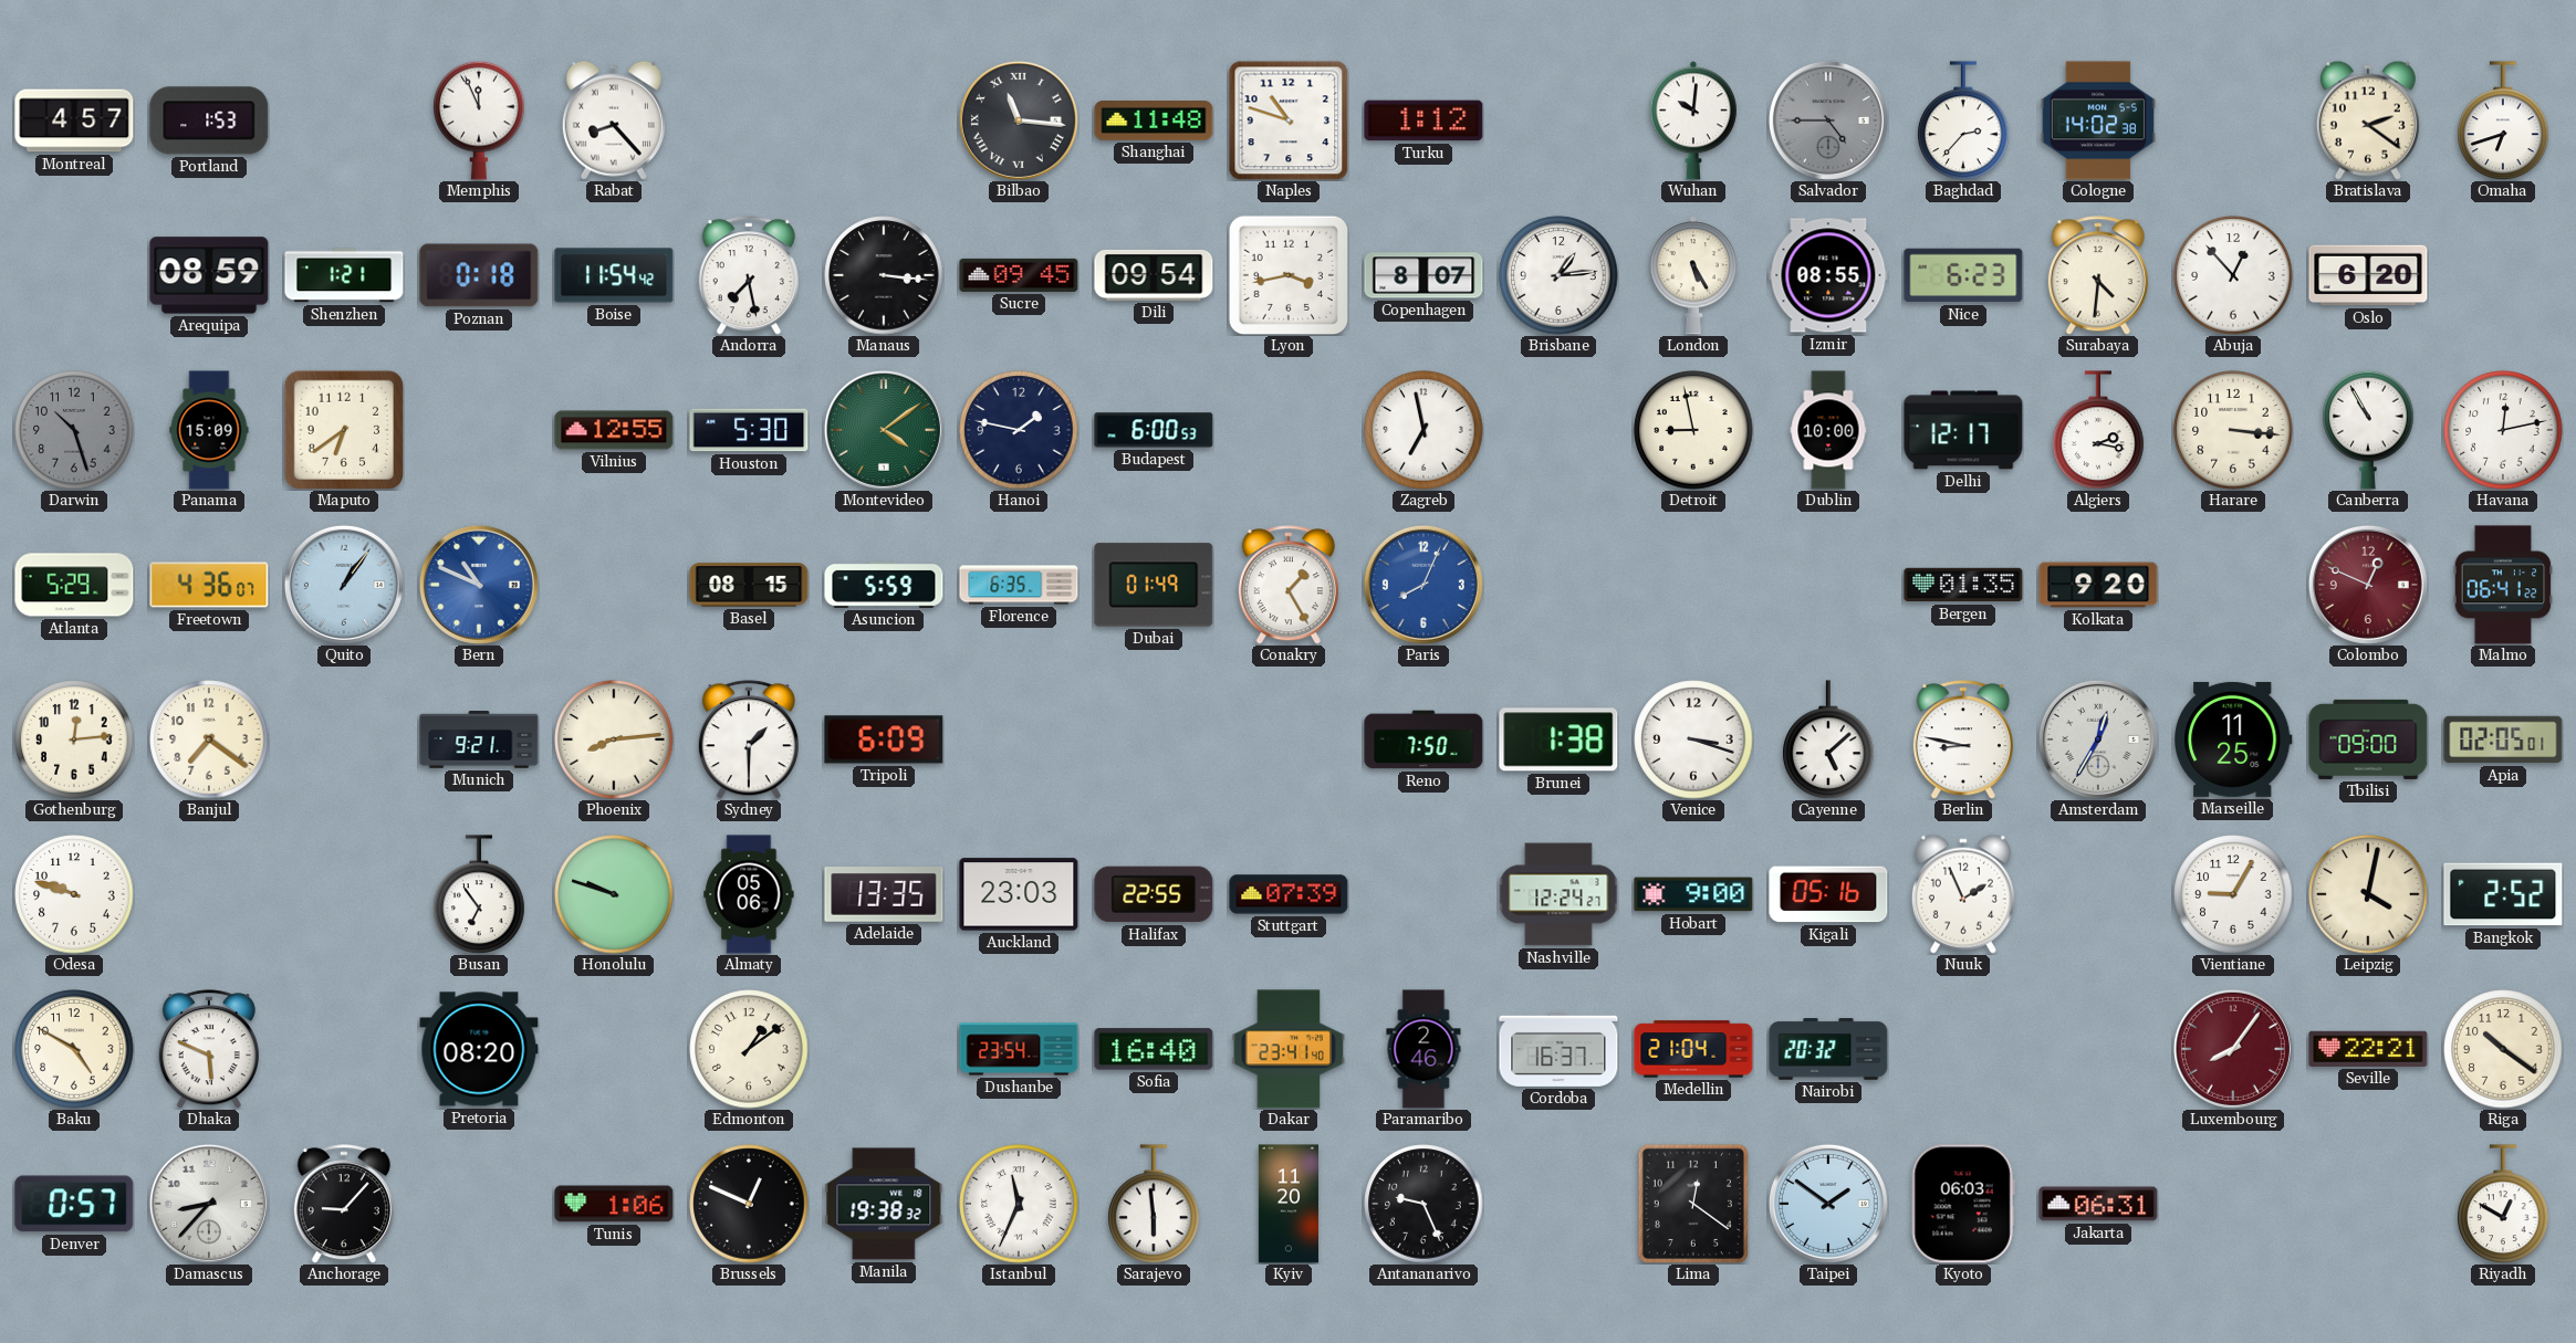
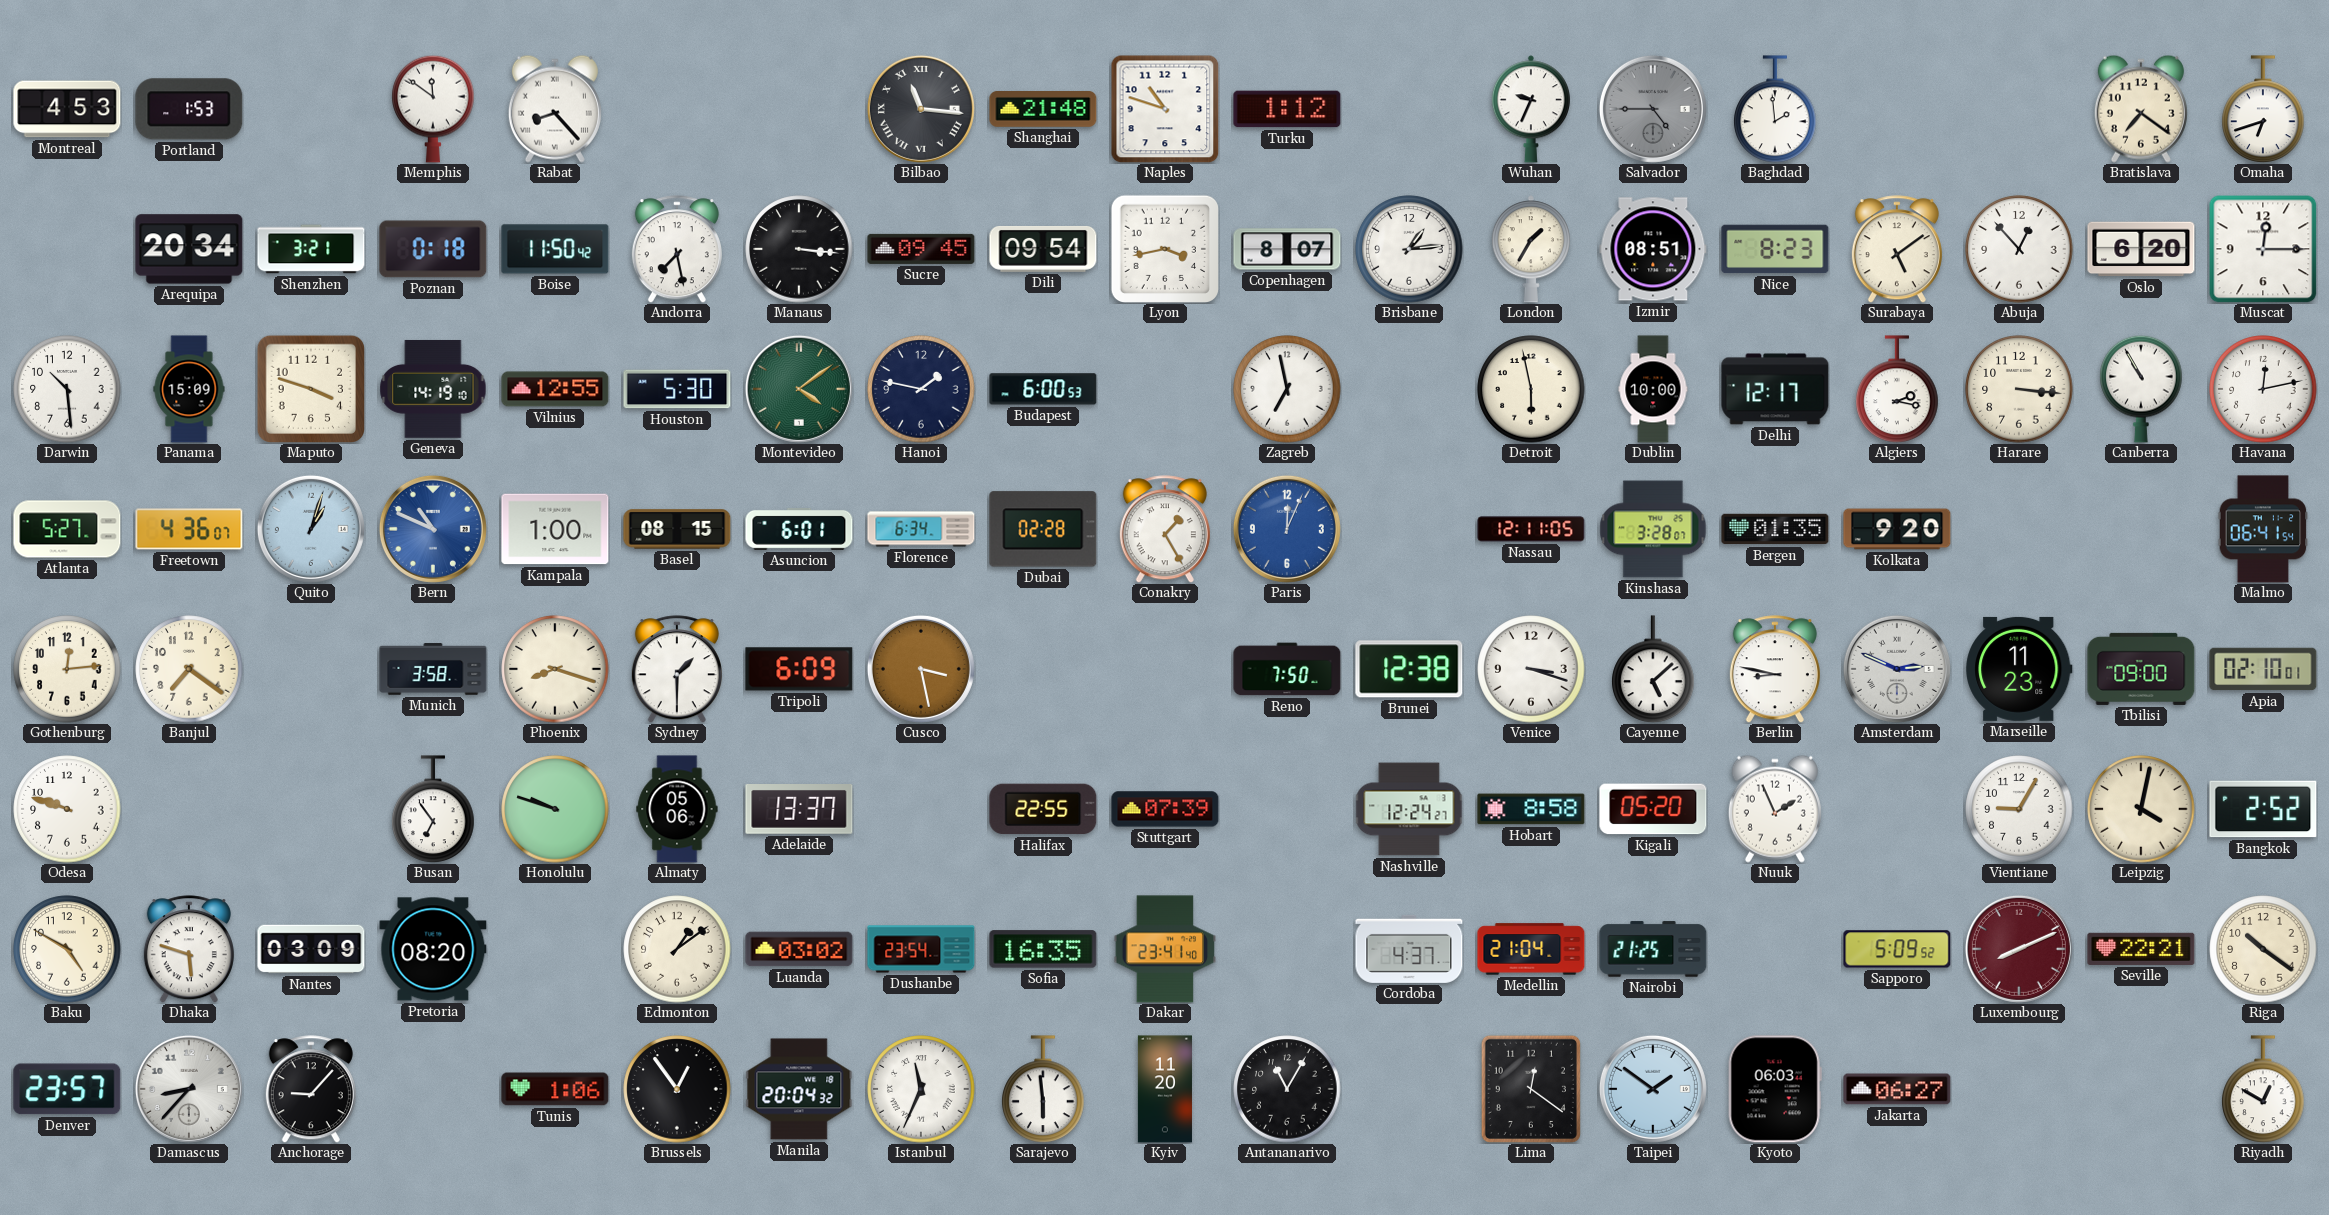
Montreal: 4:57 -> 4:53
Memphis: 11:56 -> 11:51
Shanghai: 11:48 -> 21:48
Wuhan: 10:01 -> 9:34
Baghdad: 2:37 -> 1:59
Cologne: 14:02 -> none
Bratislava: 2:21 -> 7:21
Arequipa: 08:59 -> 20:34
Shenzhen: 1:21 -> 3:21
Boise: 11:54 -> 11:50
London: 5:25 -> 1:35
Izmir: 08:55 -> 08:51
Nice: 6:23 -> 8:23
Surabaya: 4:31 -> 5:09
Muscat: none -> 12:15
Darwin: 10:27 -> 10:29
Darwin dial: grey -> white
Maputo: 6:39 -> 3:48
Geneva: none -> 14:19
Detroit: 8:58 -> 5:58
Atlanta: 5:29 -> 5:27
Quito: 1:06 -> 1:03
Kampala: none -> 1:00
Asuncion: 5:59 -> 6:01
Florence: 6:35 -> 6:34
Dubai: 01:49 -> 02:28
Paris: 8:04 -> 12:04
Nassau: none -> 12:11
Kinshasa: none -> 3:28
Colombo: 12:49 -> none
Malmo: 06:41:22 -> 06:41:54
Munich: 9:21 -> 3:58
Phoenix: 8:14 -> 8:18
Cusco: none -> 3:28
Brunei: 1:38 -> 12:38
Amsterdam: 12:35 -> 2:49
Marseille: 11:25 -> 11:23
Apia: 02:05 -> 02:10
Adelaide: 13:35 -> 13:37
Auckland: 23:03 -> none
Hobart: 9:00 -> 8:58
Kigali: 05:16 -> 05:20
Dhaka: 5:49 -> 5:48
Nantes: none -> 03:09
Luanda: none -> 03:02
Sofia: 16:40 -> 16:35
Paramaribo: 2:46 -> none
Cordoba: 16:37 -> 4:37
Nairobi: 20:32 -> 21:25
Sapporo: none -> 5:09
Luxembourg: 8:06 -> 8:11
Denver: 0:57 -> 23:57
Brussels: 12:49 -> 12:54
Manila: 19:38 -> 20:04
Antananarivo: 9:26 -> 11:05
Jakarta: 06:31 -> 06:27
